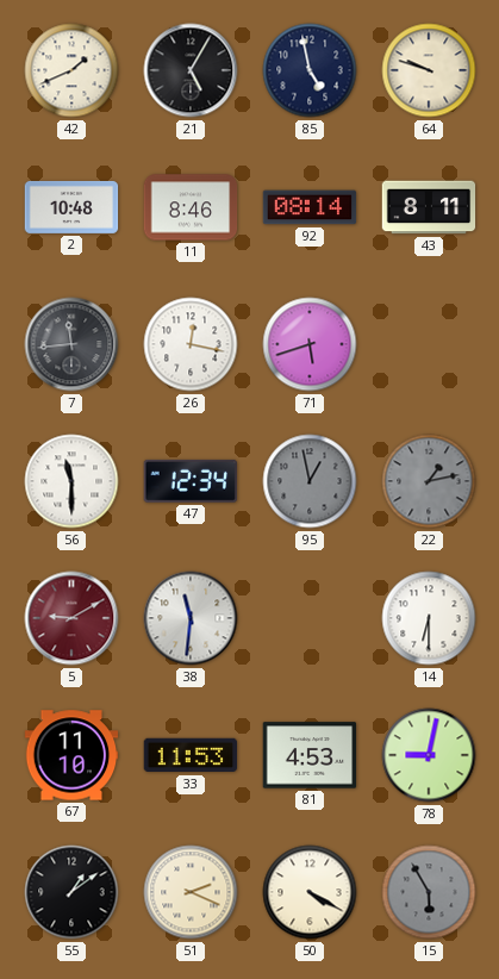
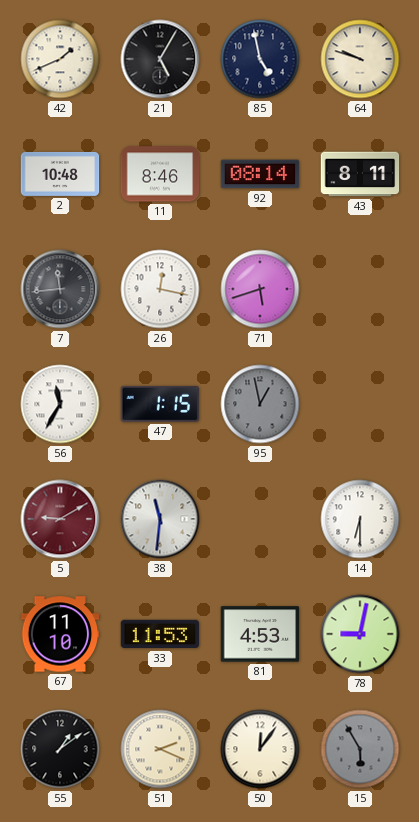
56: 11:30 -> 11:35
47: 12:34 -> 1:15
22: 1:13 -> none
50: 4:20 -> 12:06
